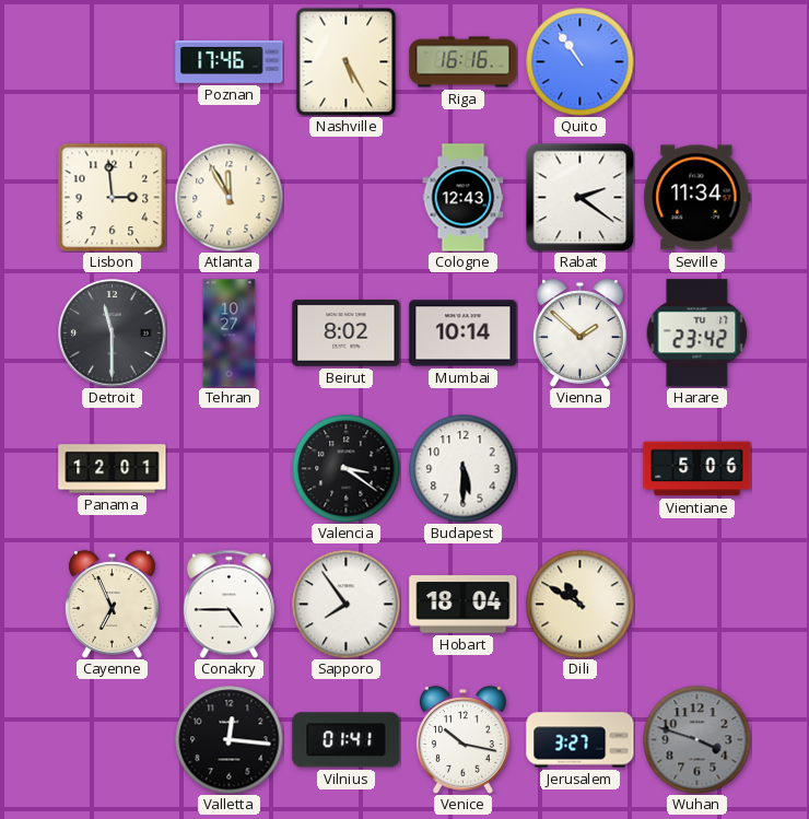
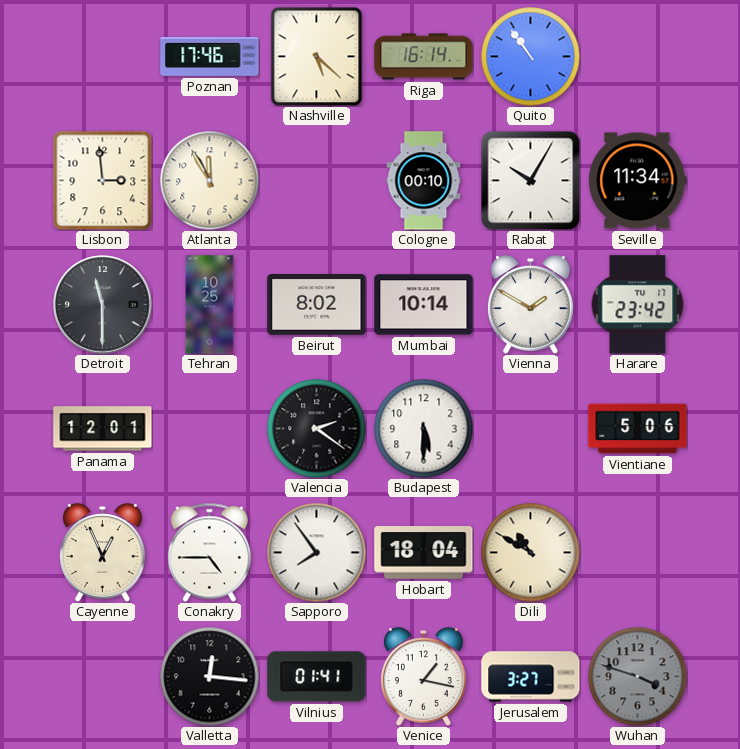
Nashville: 5:25 -> 5:22
Riga: 16:16 -> 16:14
Cologne: 12:43 -> 00:10
Rabat: 2:21 -> 10:05
Tehran: 10:27 -> 10:25
Vienna: 1:52 -> 1:50
Valencia: 3:21 -> 2:21
Cayenne: 6:56 -> 12:56
Venice: 10:17 -> 1:17
